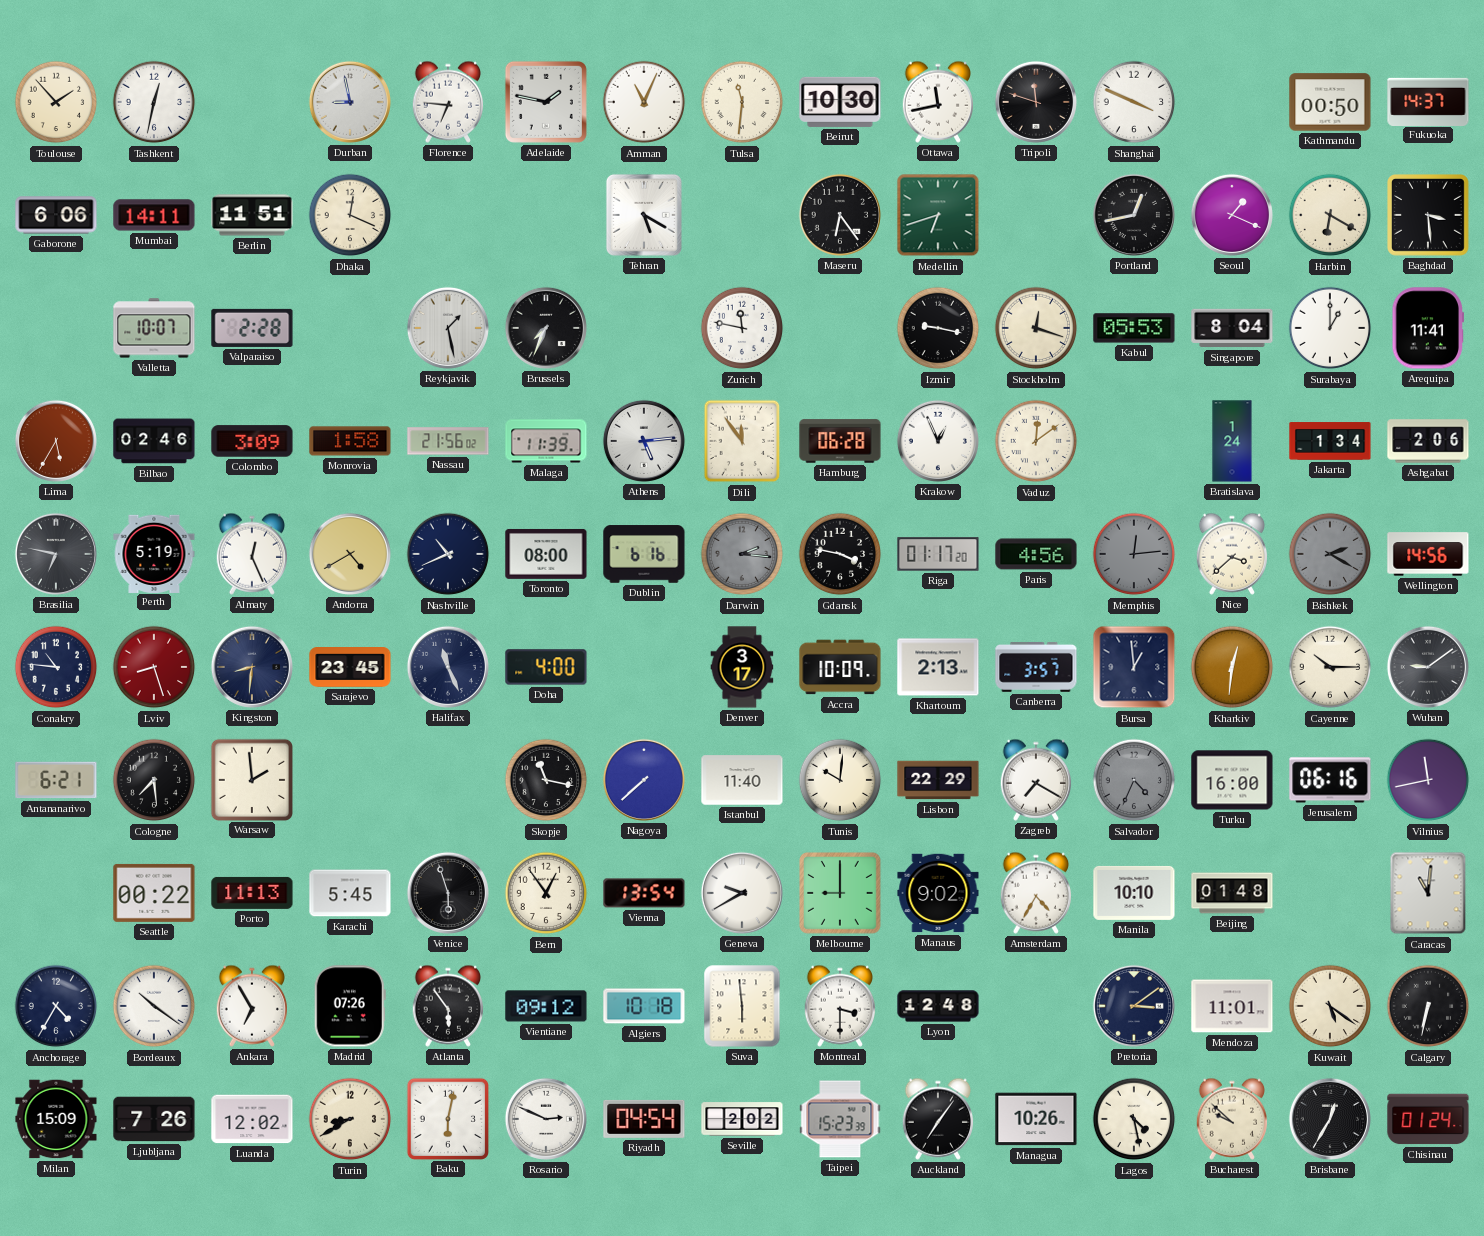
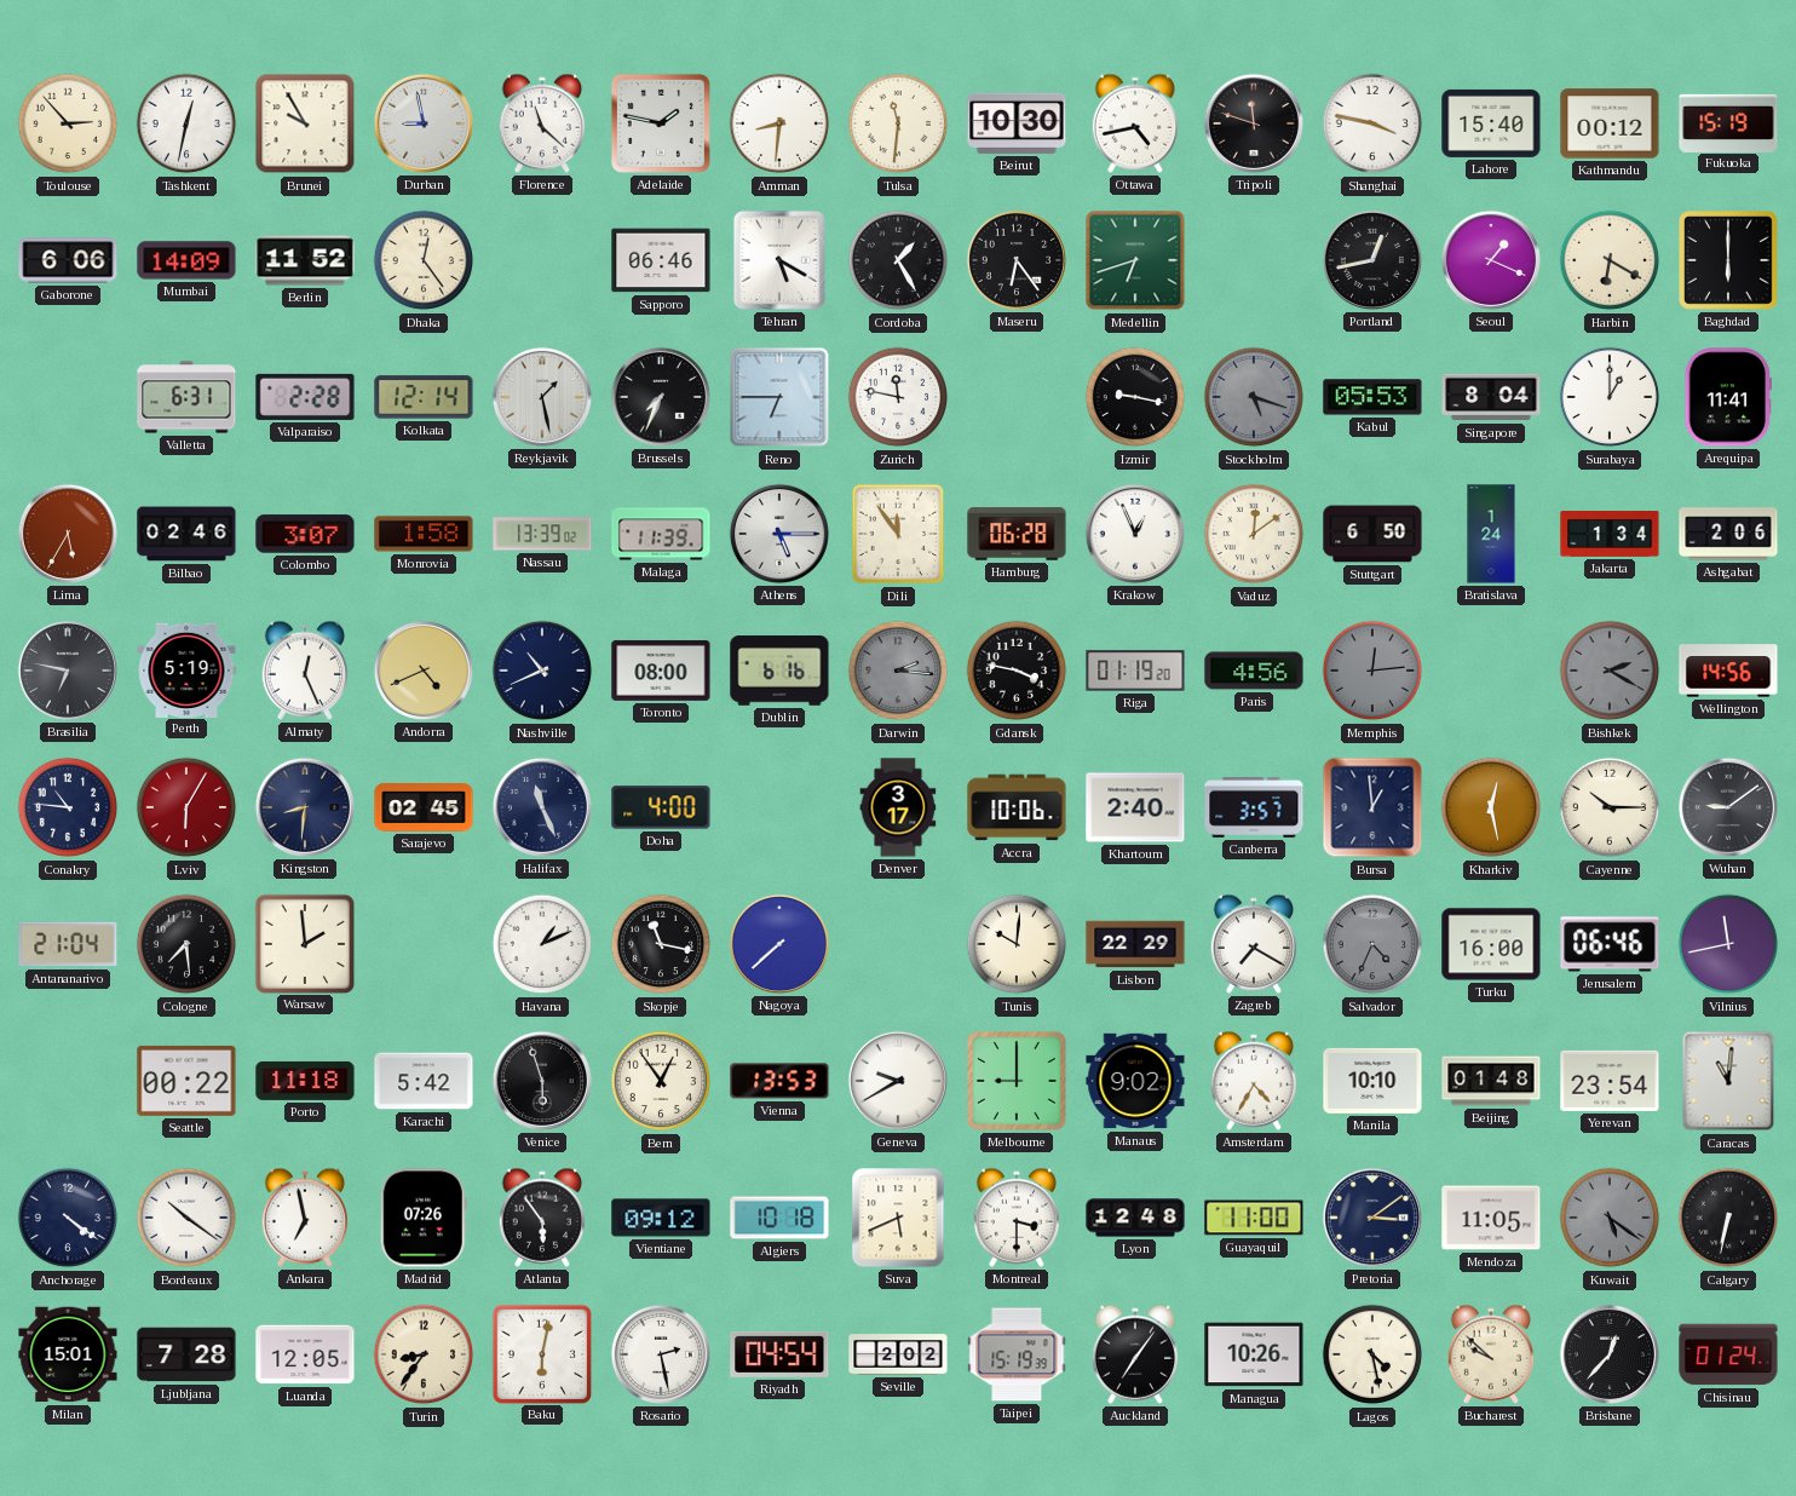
Toulouse: 1:53 -> 2:53
Brunei: none -> 9:55
Florence: 6:46 -> 11:22
Amman: 11:04 -> 8:31
Ottawa: 11:43 -> 4:43
Shanghai: 3:49 -> 3:47
Lahore: none -> 15:40
Kathmandu: 00:50 -> 00:12
Fukuoka: 14:37 -> 15:19
Mumbai: 14:11 -> 14:09
Berlin: 11:51 -> 11:52
Dhaka: 12:19 -> 12:24
Sapporo: none -> 06:46
Cordoba: none -> 1:25
Baghdad: 3:29 -> 6:00
Valletta: 10:07 -> 6:31
Kolkata: none -> 12:14
Reno: none -> 6:45
Stockholm: 12:18 -> 5:18
Stockholm dial: cream -> grey
Colombo: 3:09 -> 3:07
Nassau: 21:56 -> 13:39
Athens: 5:14 -> 5:15
Stuttgart: none -> 6:50
Andorra: 4:40 -> 4:41
Riga: 01:17 -> 01:19
Nice: 3:38 -> none
Lviv: 8:27 -> 6:05
Sarajevo: 23:45 -> 02:45
Accra: 10:09 -> 10:06
Khartoum: 2:13 -> 2:40
Kharkiv: 12:31 -> 12:28
Antananarivo: 6:21 -> 21:04
Havana: none -> 1:11
Istanbul: 11:40 -> none
Jerusalem: 06:16 -> 06:46
Porto: 11:13 -> 11:18
Karachi: 5:45 -> 5:42
Vienna: 13:54 -> 13:53
Yerevan: none -> 23:54
Anchorage: 4:35 -> 4:21
Ankara: 6:55 -> 6:58
Suva: 5:59 -> 5:41
Guayaquil: none -> 11:00
Mendoza: 11:01 -> 11:05
Kuwait dial: cream -> grey
Milan: 15:09 -> 15:01
Ljubljana: 7:26 -> 7:28
Luanda: 12:02 -> 12:05
Turin: 8:40 -> 8:36
Rosario: 2:49 -> 2:28
Taipei: 15:23 -> 15:19
Brisbane: 12:35 -> 12:37
